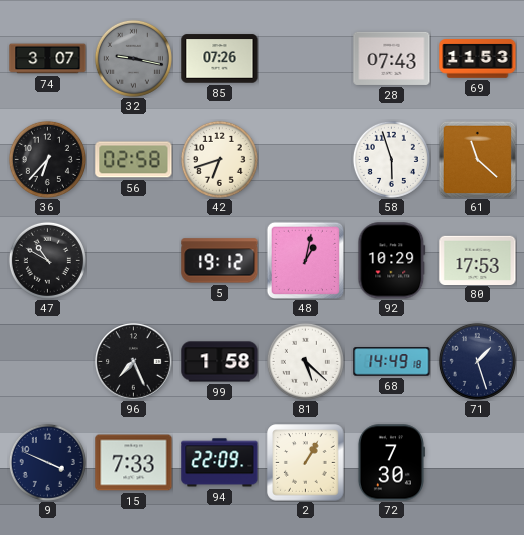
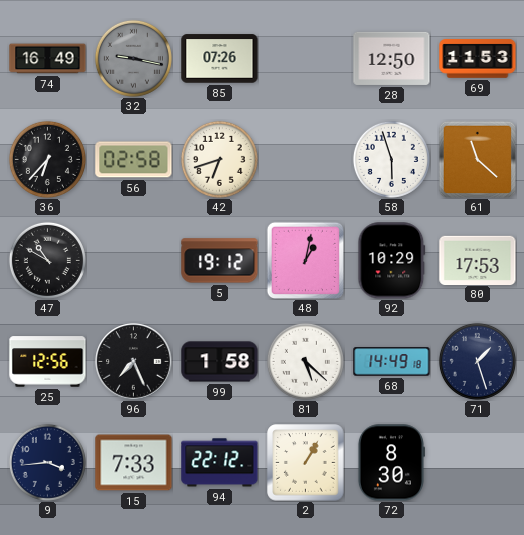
74: 3:07 -> 16:49
28: 07:43 -> 12:50
25: none -> 12:56
9: 3:49 -> 3:44
94: 22:09 -> 22:12
72: 7:30 -> 8:30
